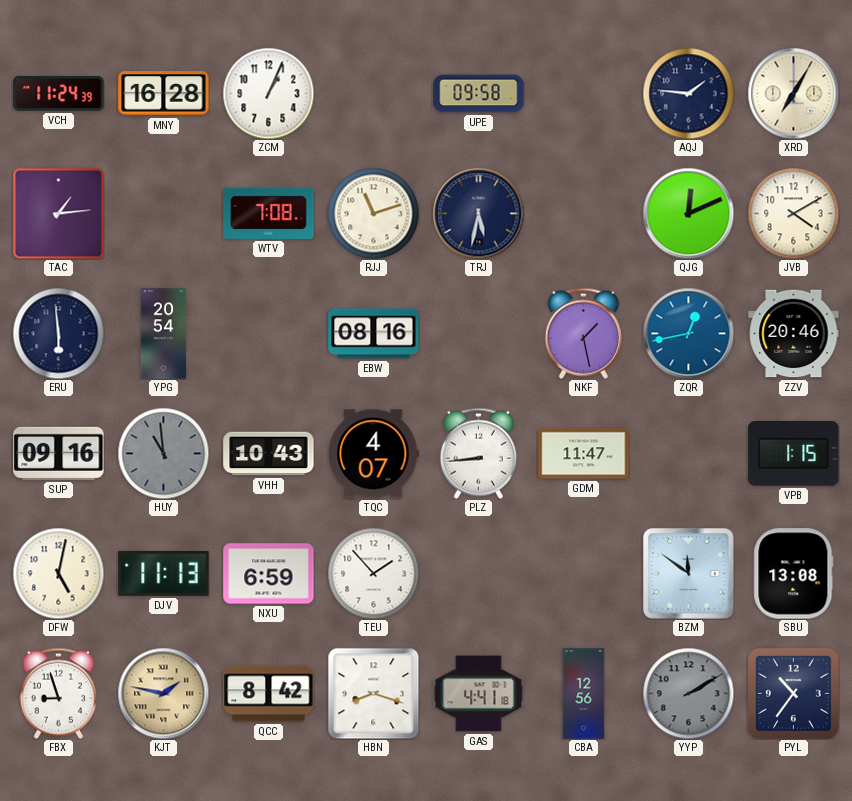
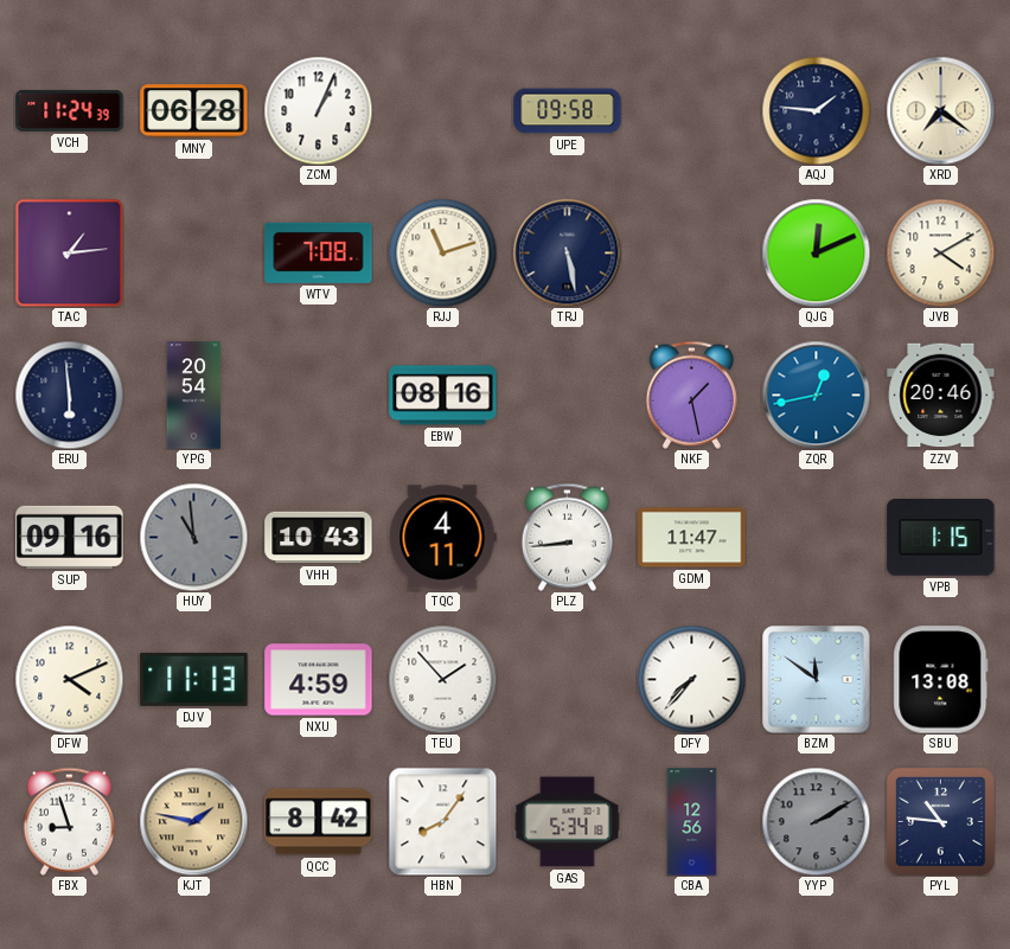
MNY: 16:28 -> 06:28
XRD: 7:05 -> 7:21
TRJ: 5:32 -> 5:28
TQC: 4:07 -> 4:11
DFW: 5:02 -> 4:11
NXU: 6:59 -> 4:59
DFY: none -> 7:37
HBN: 8:18 -> 8:06
GAS: 4:41 -> 5:34
PYL: 10:36 -> 10:46
